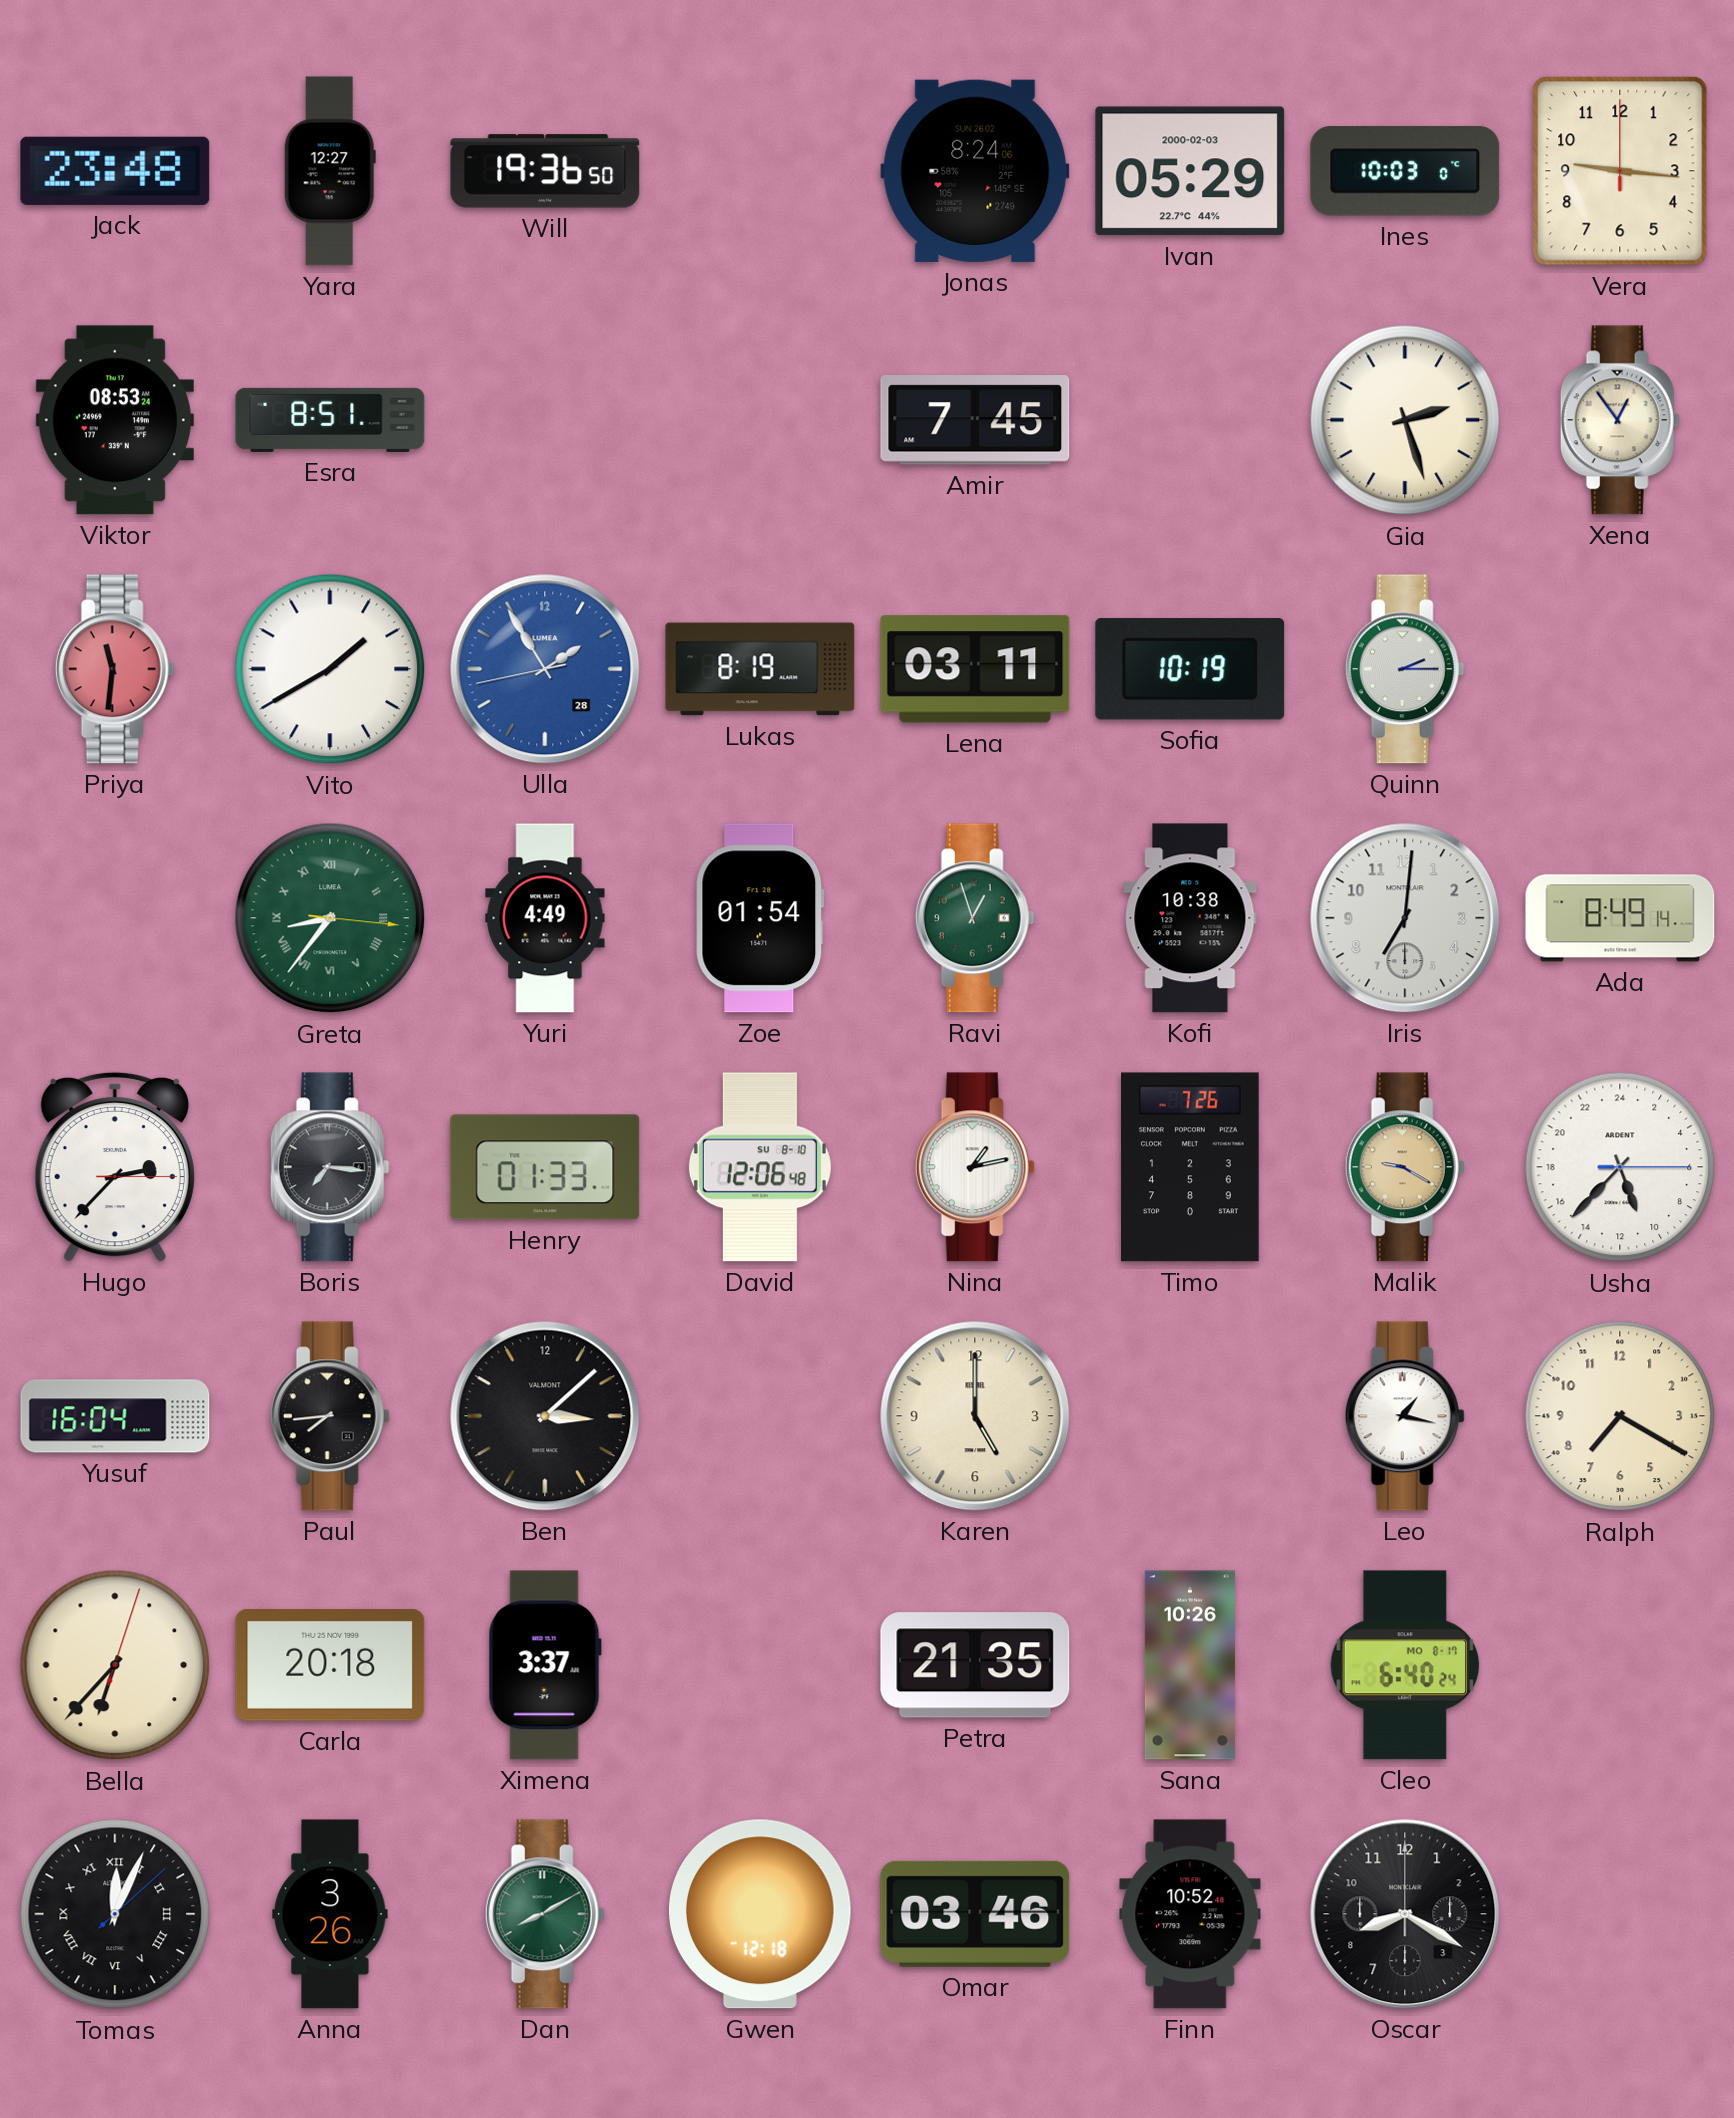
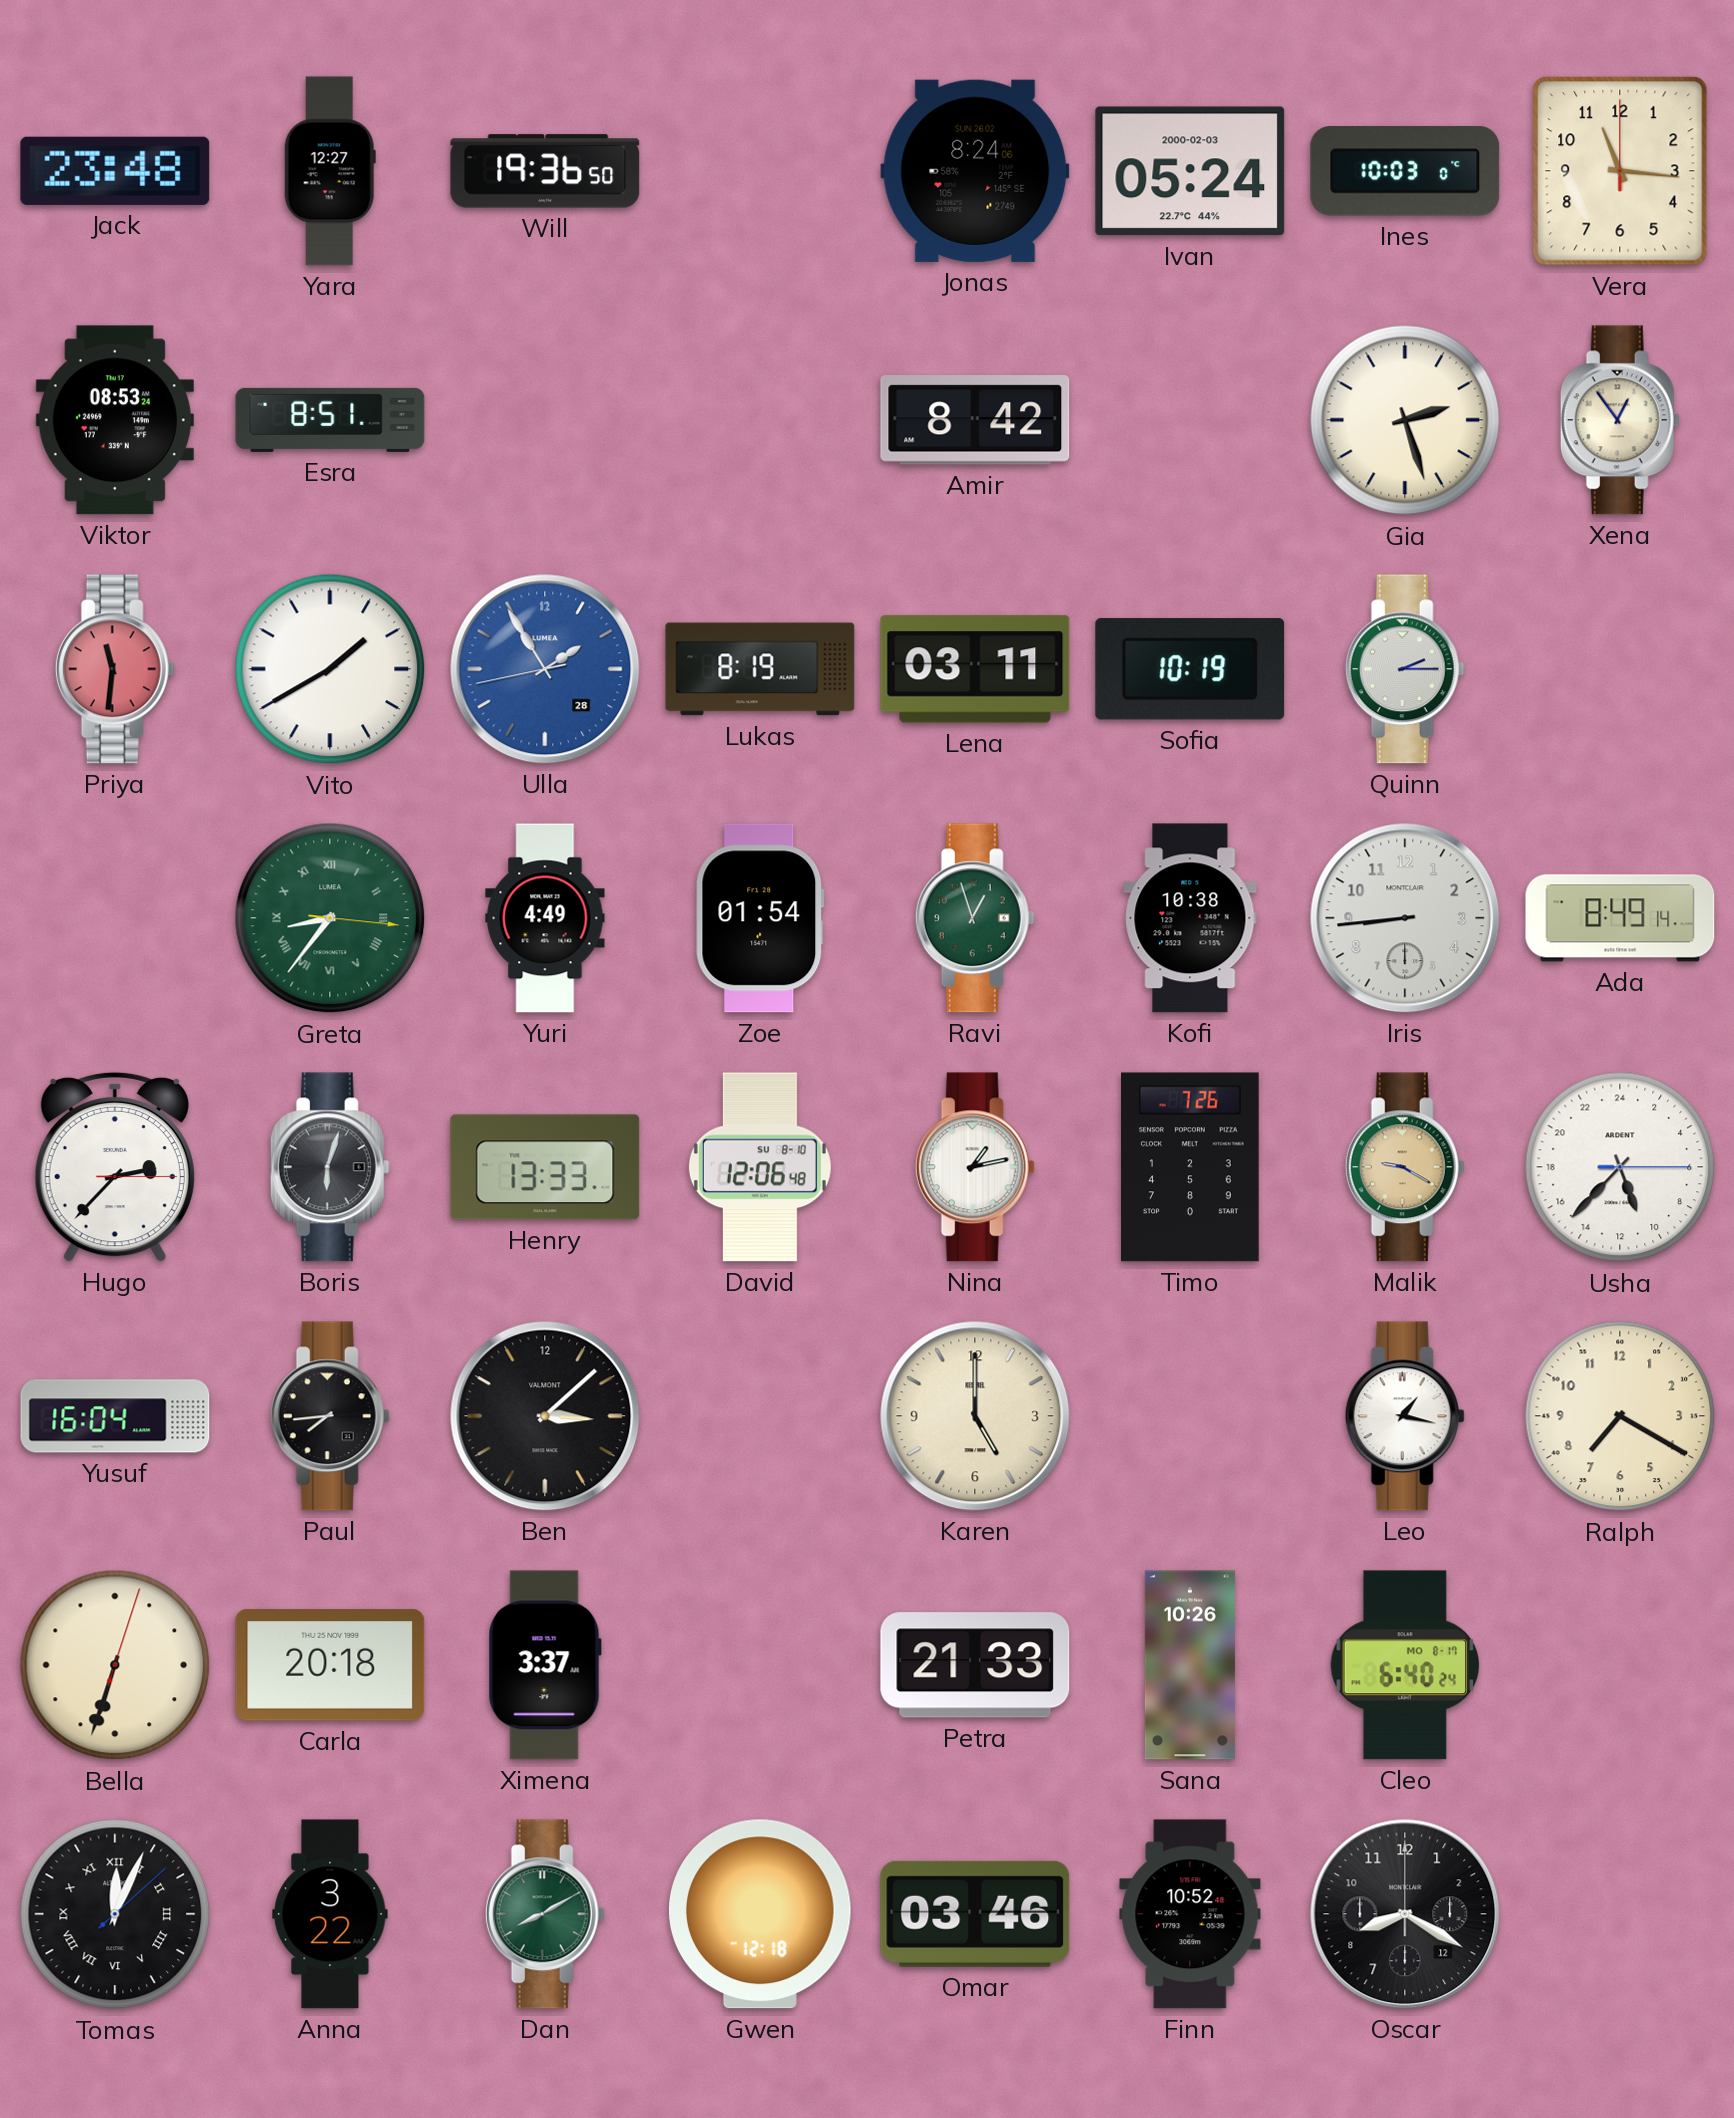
Ivan: 05:29 -> 05:24
Vera: 9:16 -> 11:16
Amir: 7:45 -> 8:42
Iris: 7:01 -> 8:44
Boris: 7:16 -> 6:03
Henry: 01:33 -> 13:33
Bella: 6:37 -> 6:33
Petra: 21:35 -> 21:33
Anna: 3:26 -> 3:22
Oscar date: 3 -> 12
